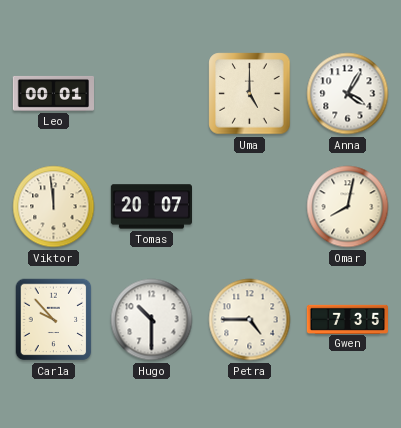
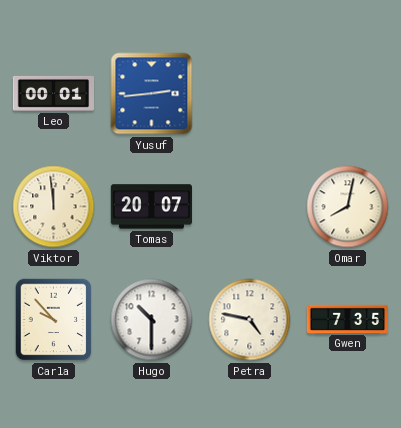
Yusuf: none -> 2:44
Uma: 5:00 -> none
Anna: 4:05 -> none
Petra: 4:45 -> 4:47
